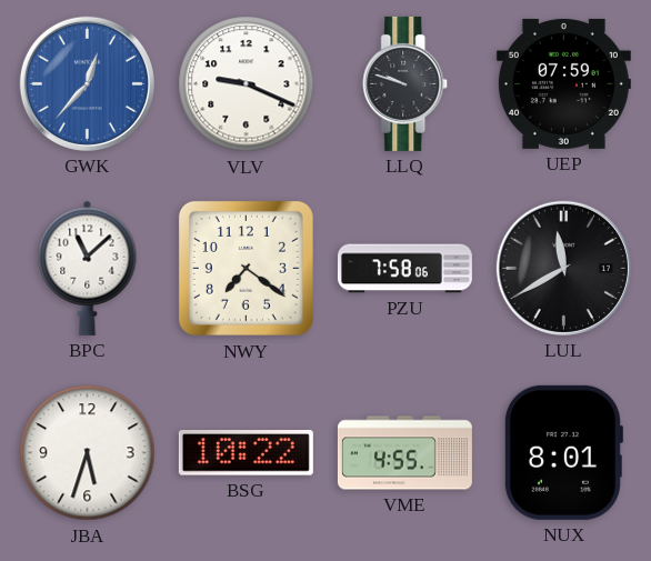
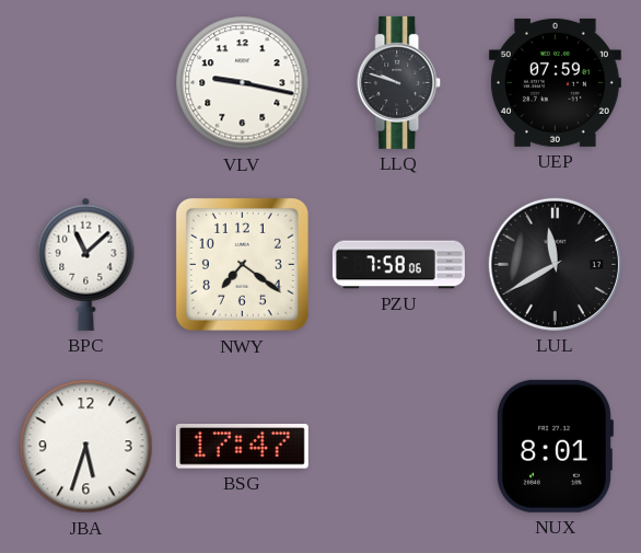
GWK: 12:37 -> none
VLV: 9:19 -> 9:17
BSG: 10:22 -> 17:47
VME: 4:55 -> none
